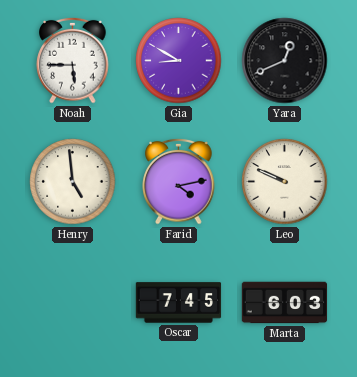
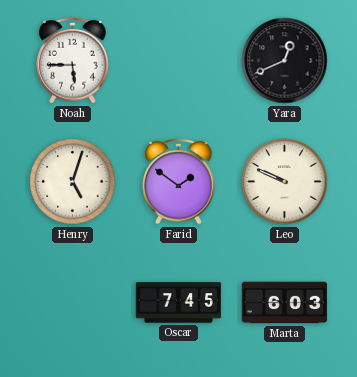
Gia: 8:50 -> none
Henry: 4:59 -> 5:03
Farid: 4:13 -> 1:51
